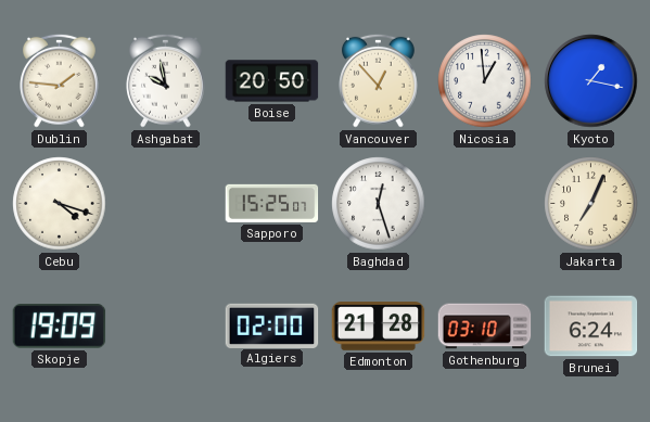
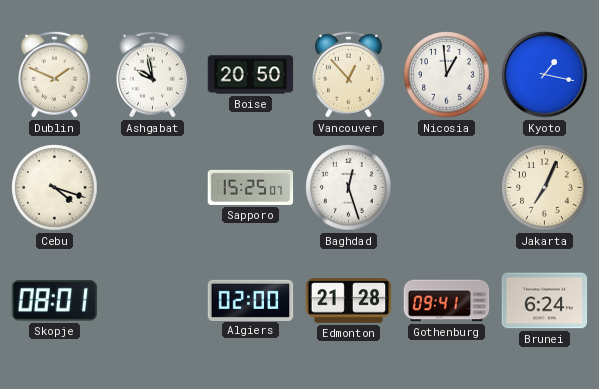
Dublin: 1:46 -> 1:49
Skopje: 19:09 -> 08:01
Gothenburg: 03:10 -> 09:41
